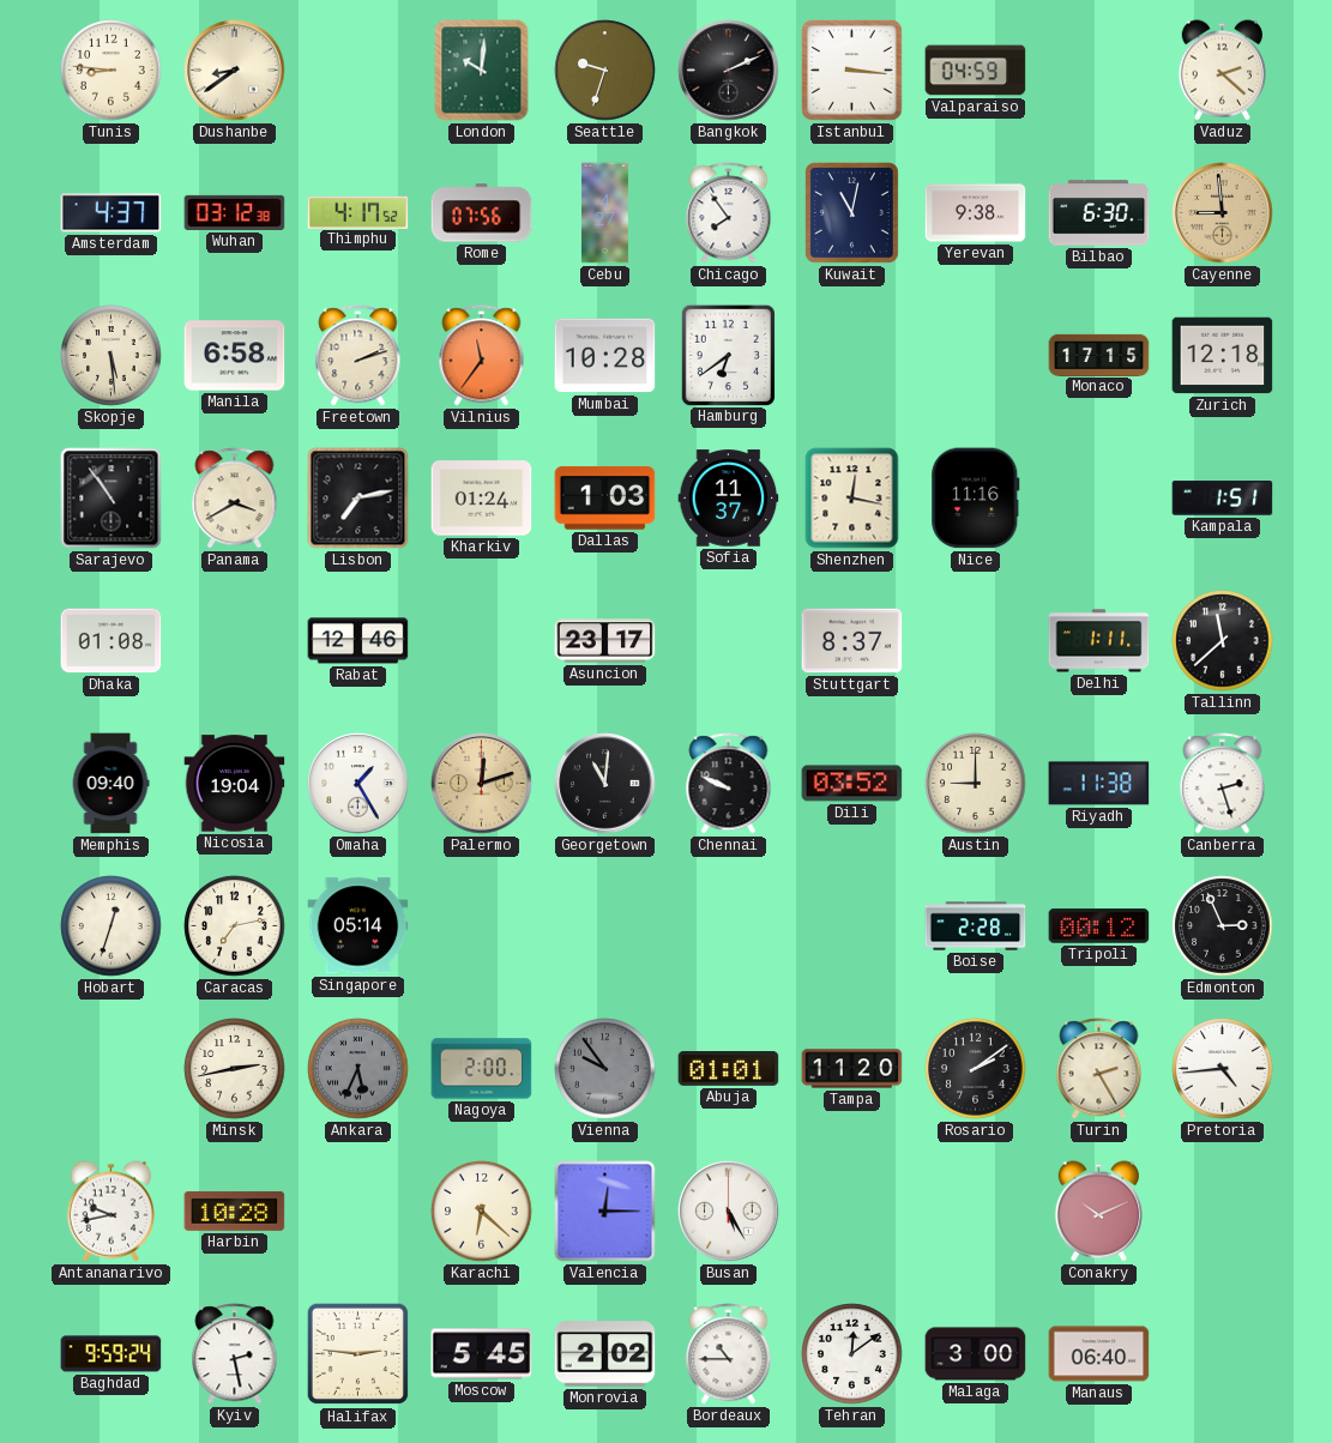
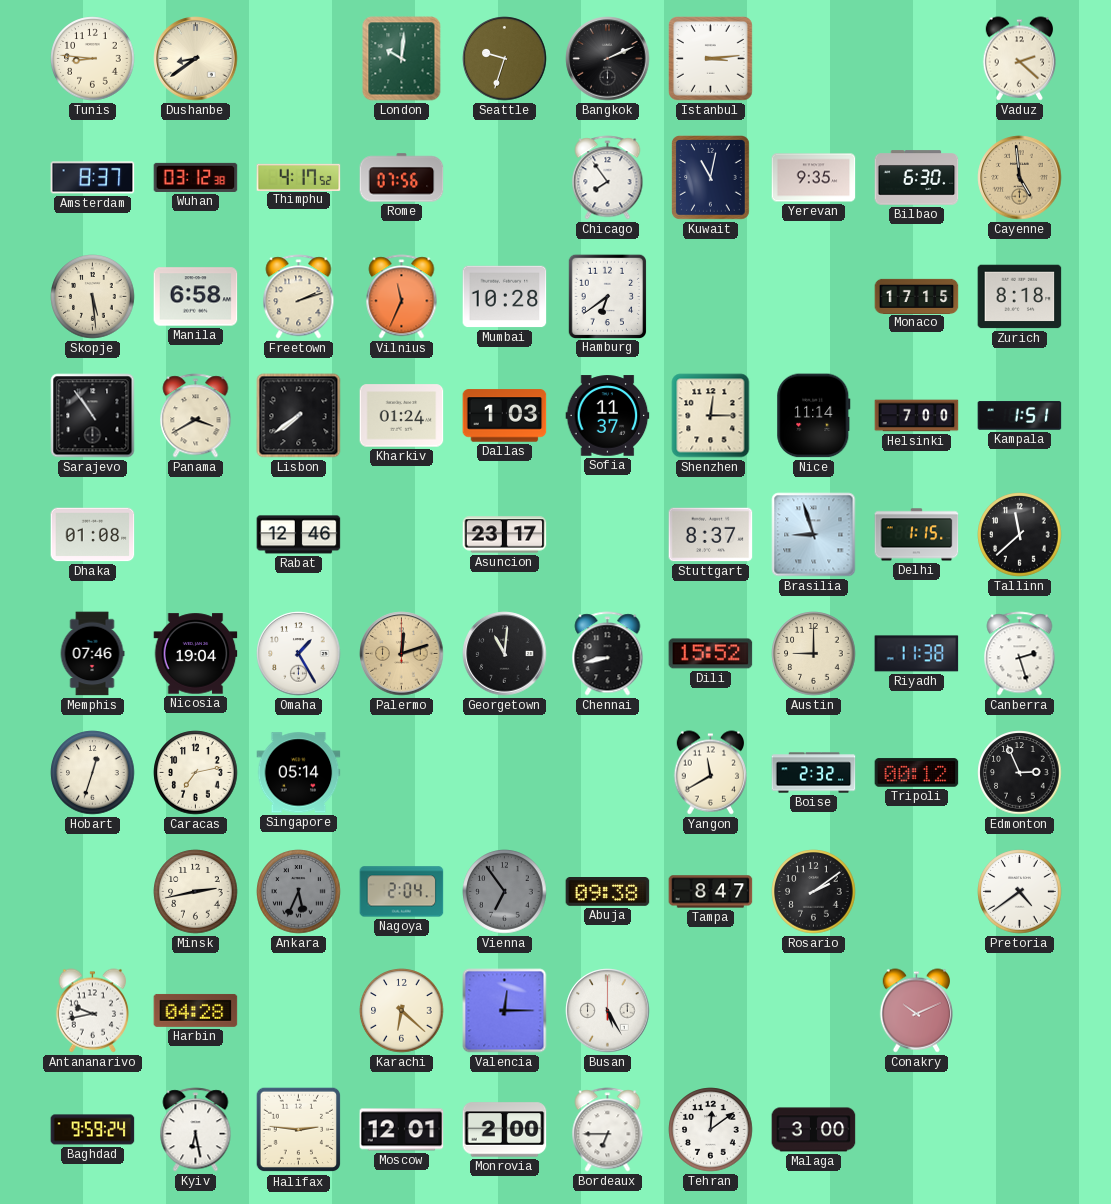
Istanbul: 3:16 -> 3:14
Valparaiso: 04:59 -> none
Amsterdam: 4:37 -> 8:37
Cebu: 4:27 -> none
Yerevan: 9:38 -> 9:35
Cayenne: 8:59 -> 4:59
Vilnius: 11:36 -> 11:34
Zurich: 12:18 -> 8:18
Lisbon: 7:13 -> 7:39
Shenzhen: 12:17 -> 12:15
Nice: 11:16 -> 11:14
Helsinki: none -> 7:00
Brasilia: none -> 8:57
Delhi: 1:11 -> 1:15
Memphis: 09:40 -> 07:46
Chennai: 9:49 -> 8:43
Dili: 03:52 -> 15:52
Yangon: none -> 11:40
Boise: 2:28 -> 2:32
Nagoya: 2:00 -> 2:04
Vienna: 9:54 -> 6:54
Abuja: 01:01 -> 09:38
Tampa: 11:20 -> 8:47
Turin: 2:25 -> none
Pretoria: 4:44 -> 4:39
Harbin: 10:28 -> 04:28
Kyiv: 2:28 -> 6:28
Moscow: 5:45 -> 12:01
Monrovia: 2:02 -> 2:00
Bordeaux: 10:45 -> 6:45
Manaus: 06:40 -> none
